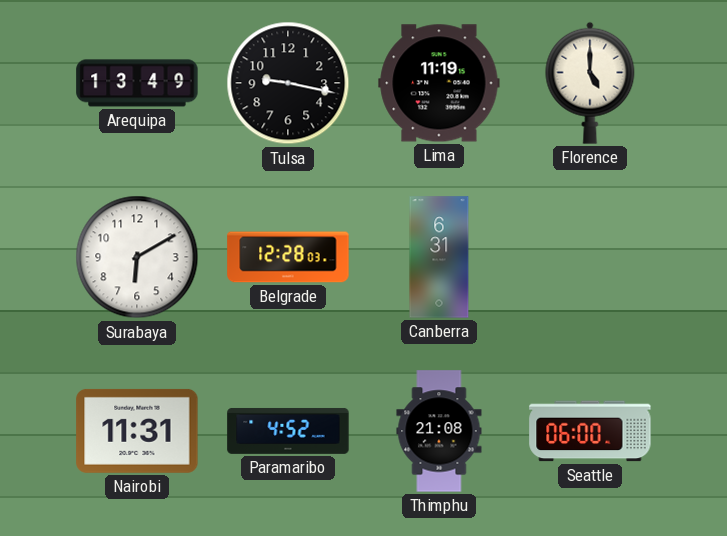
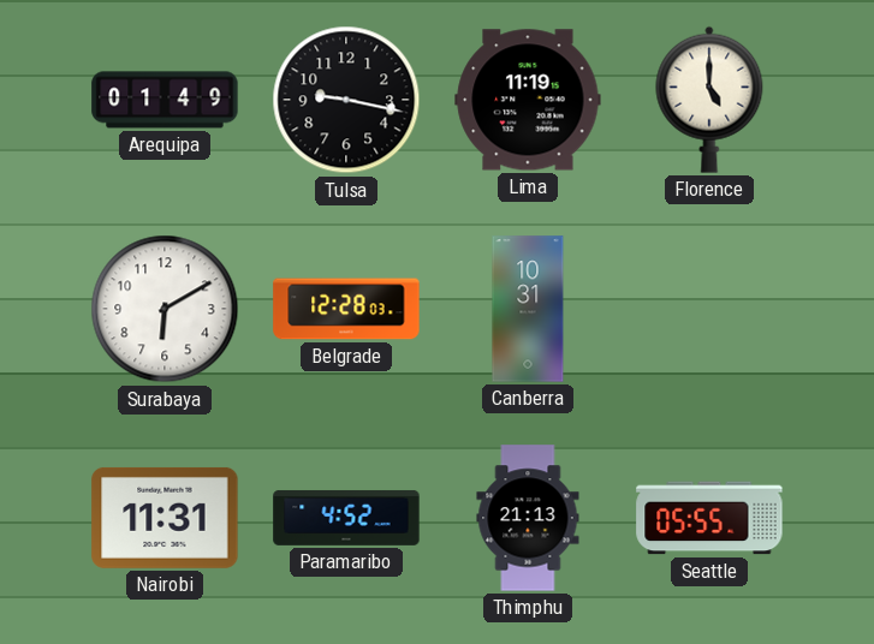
Arequipa: 13:49 -> 01:49
Canberra: 6:31 -> 10:31
Thimphu: 21:08 -> 21:13
Seattle: 06:00 -> 05:55
